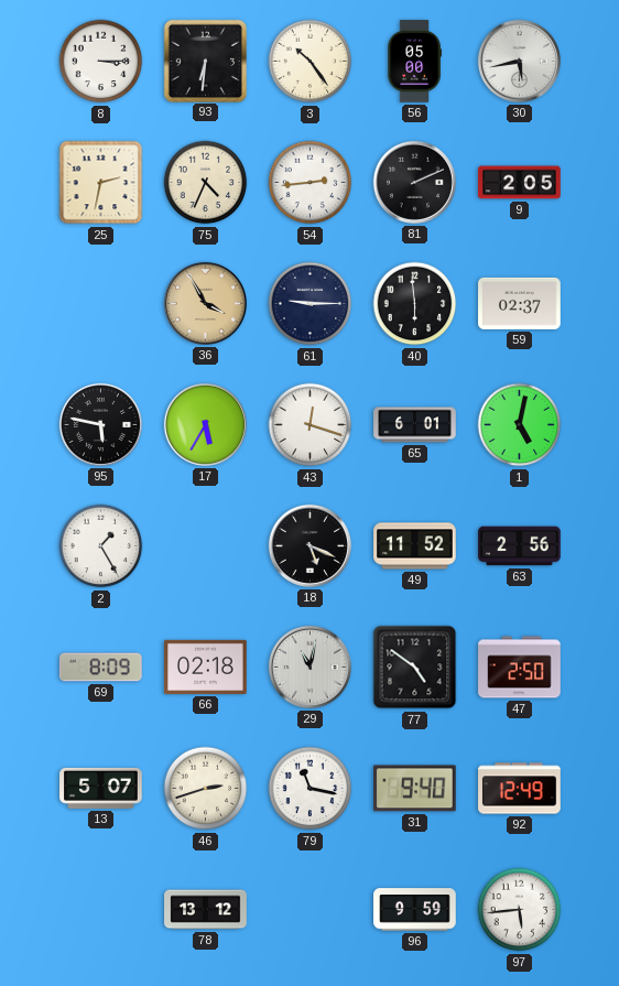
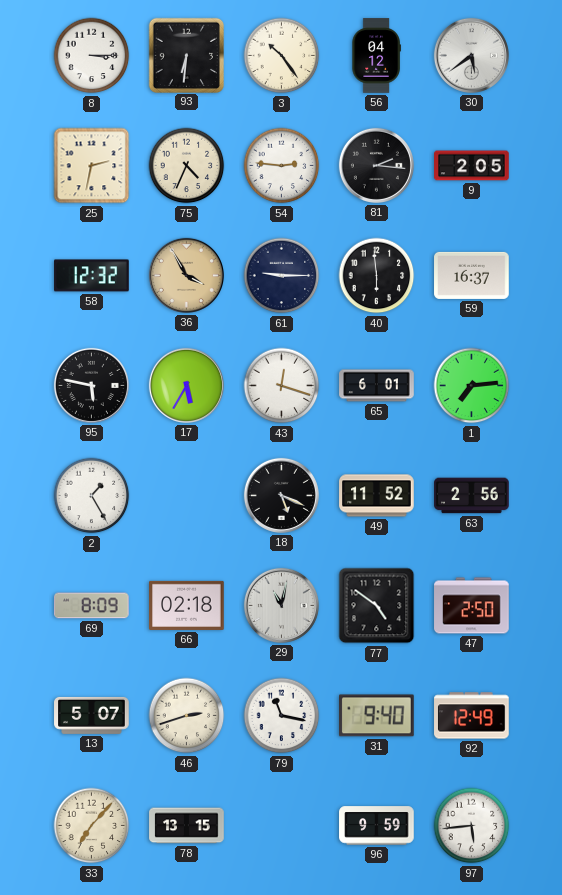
56: 05:00 -> 04:12
30: 5:43 -> 5:39
54: 2:44 -> 2:46
81: 2:11 -> 2:16
58: none -> 12:32
59: 02:37 -> 16:37
1: 5:02 -> 7:14
33: none -> 7:07
78: 13:12 -> 13:15
